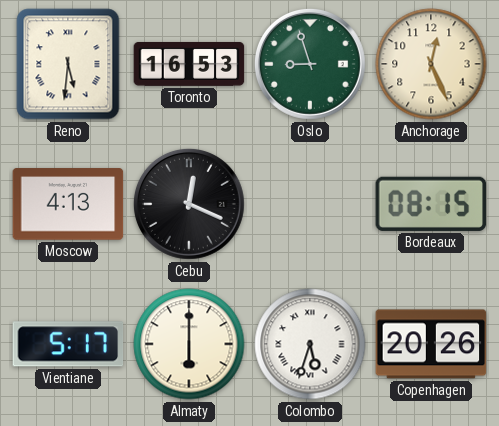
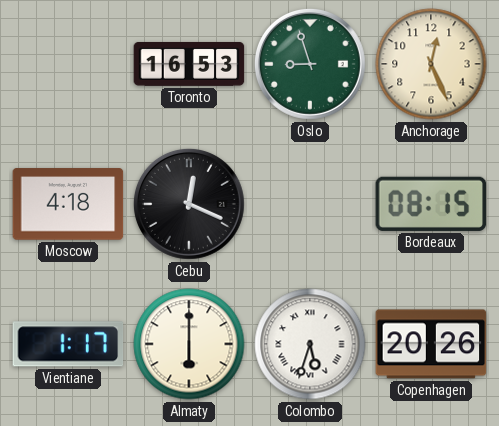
Reno: 5:31 -> none
Moscow: 4:13 -> 4:18
Vientiane: 5:17 -> 1:17
